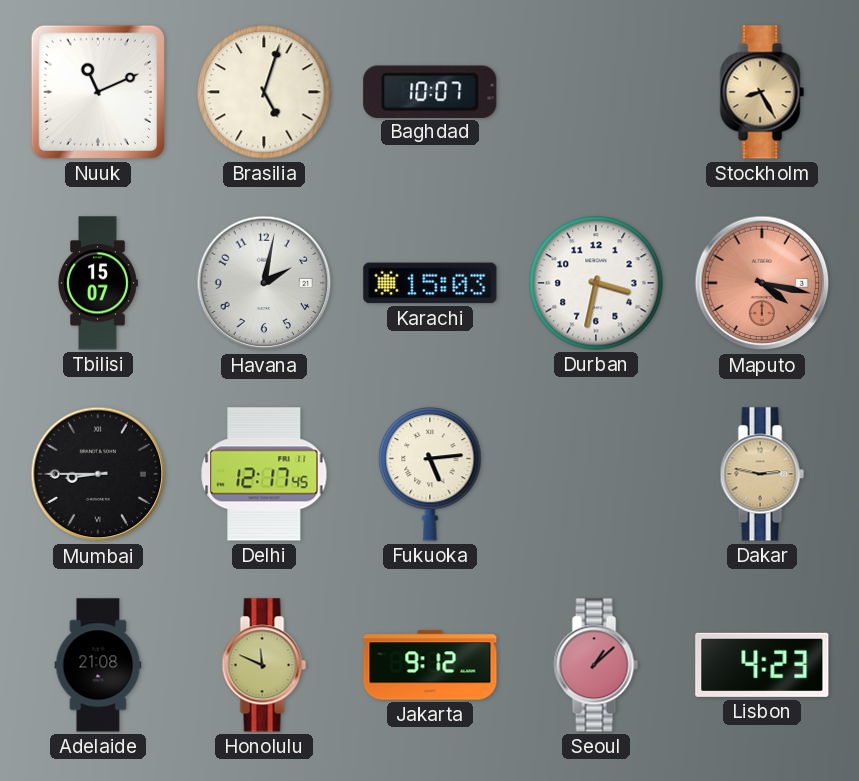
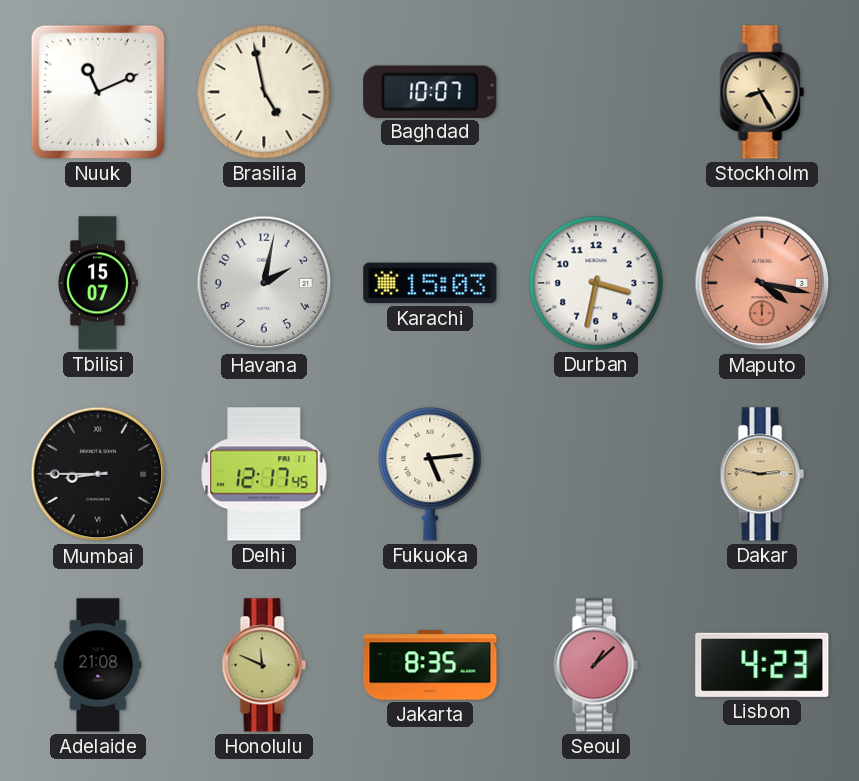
Brasilia: 5:03 -> 4:58
Jakarta: 9:12 -> 8:35
